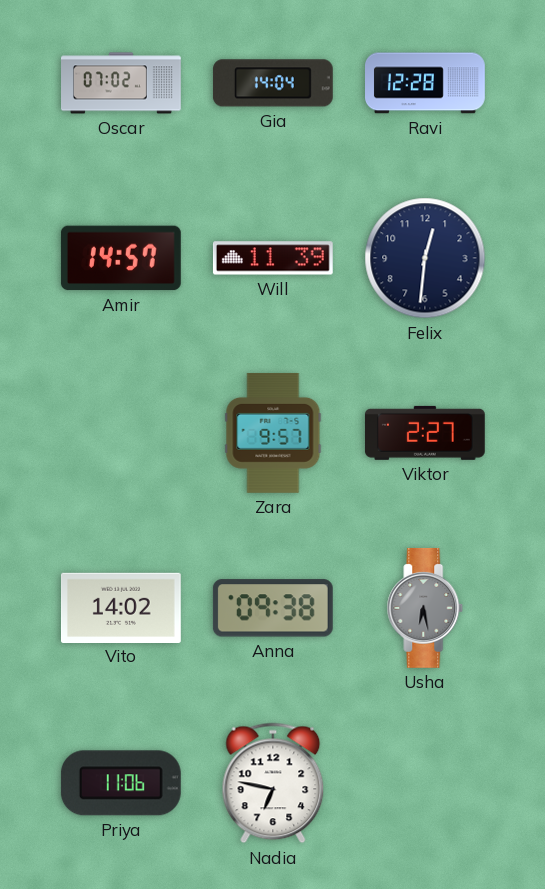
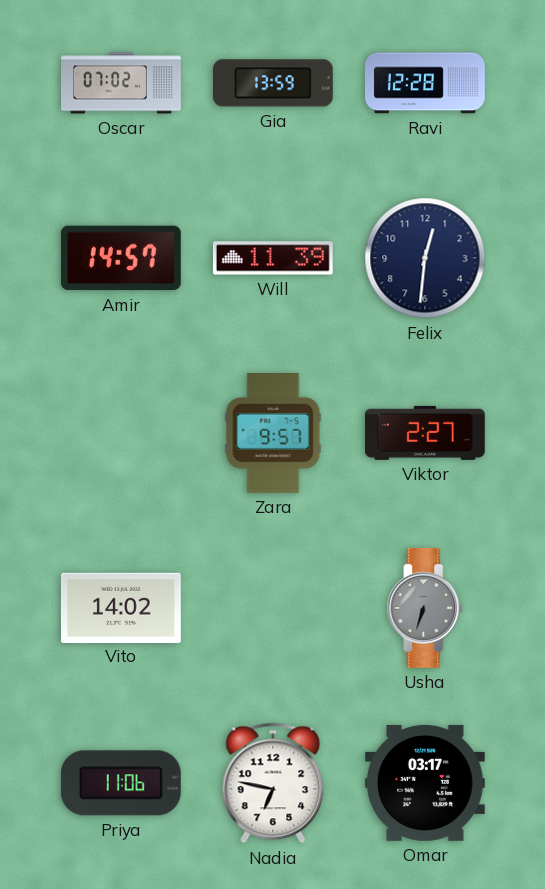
Gia: 14:04 -> 13:59
Anna: 09:38 -> none
Usha: 6:28 -> 6:33
Omar: none -> 03:17
